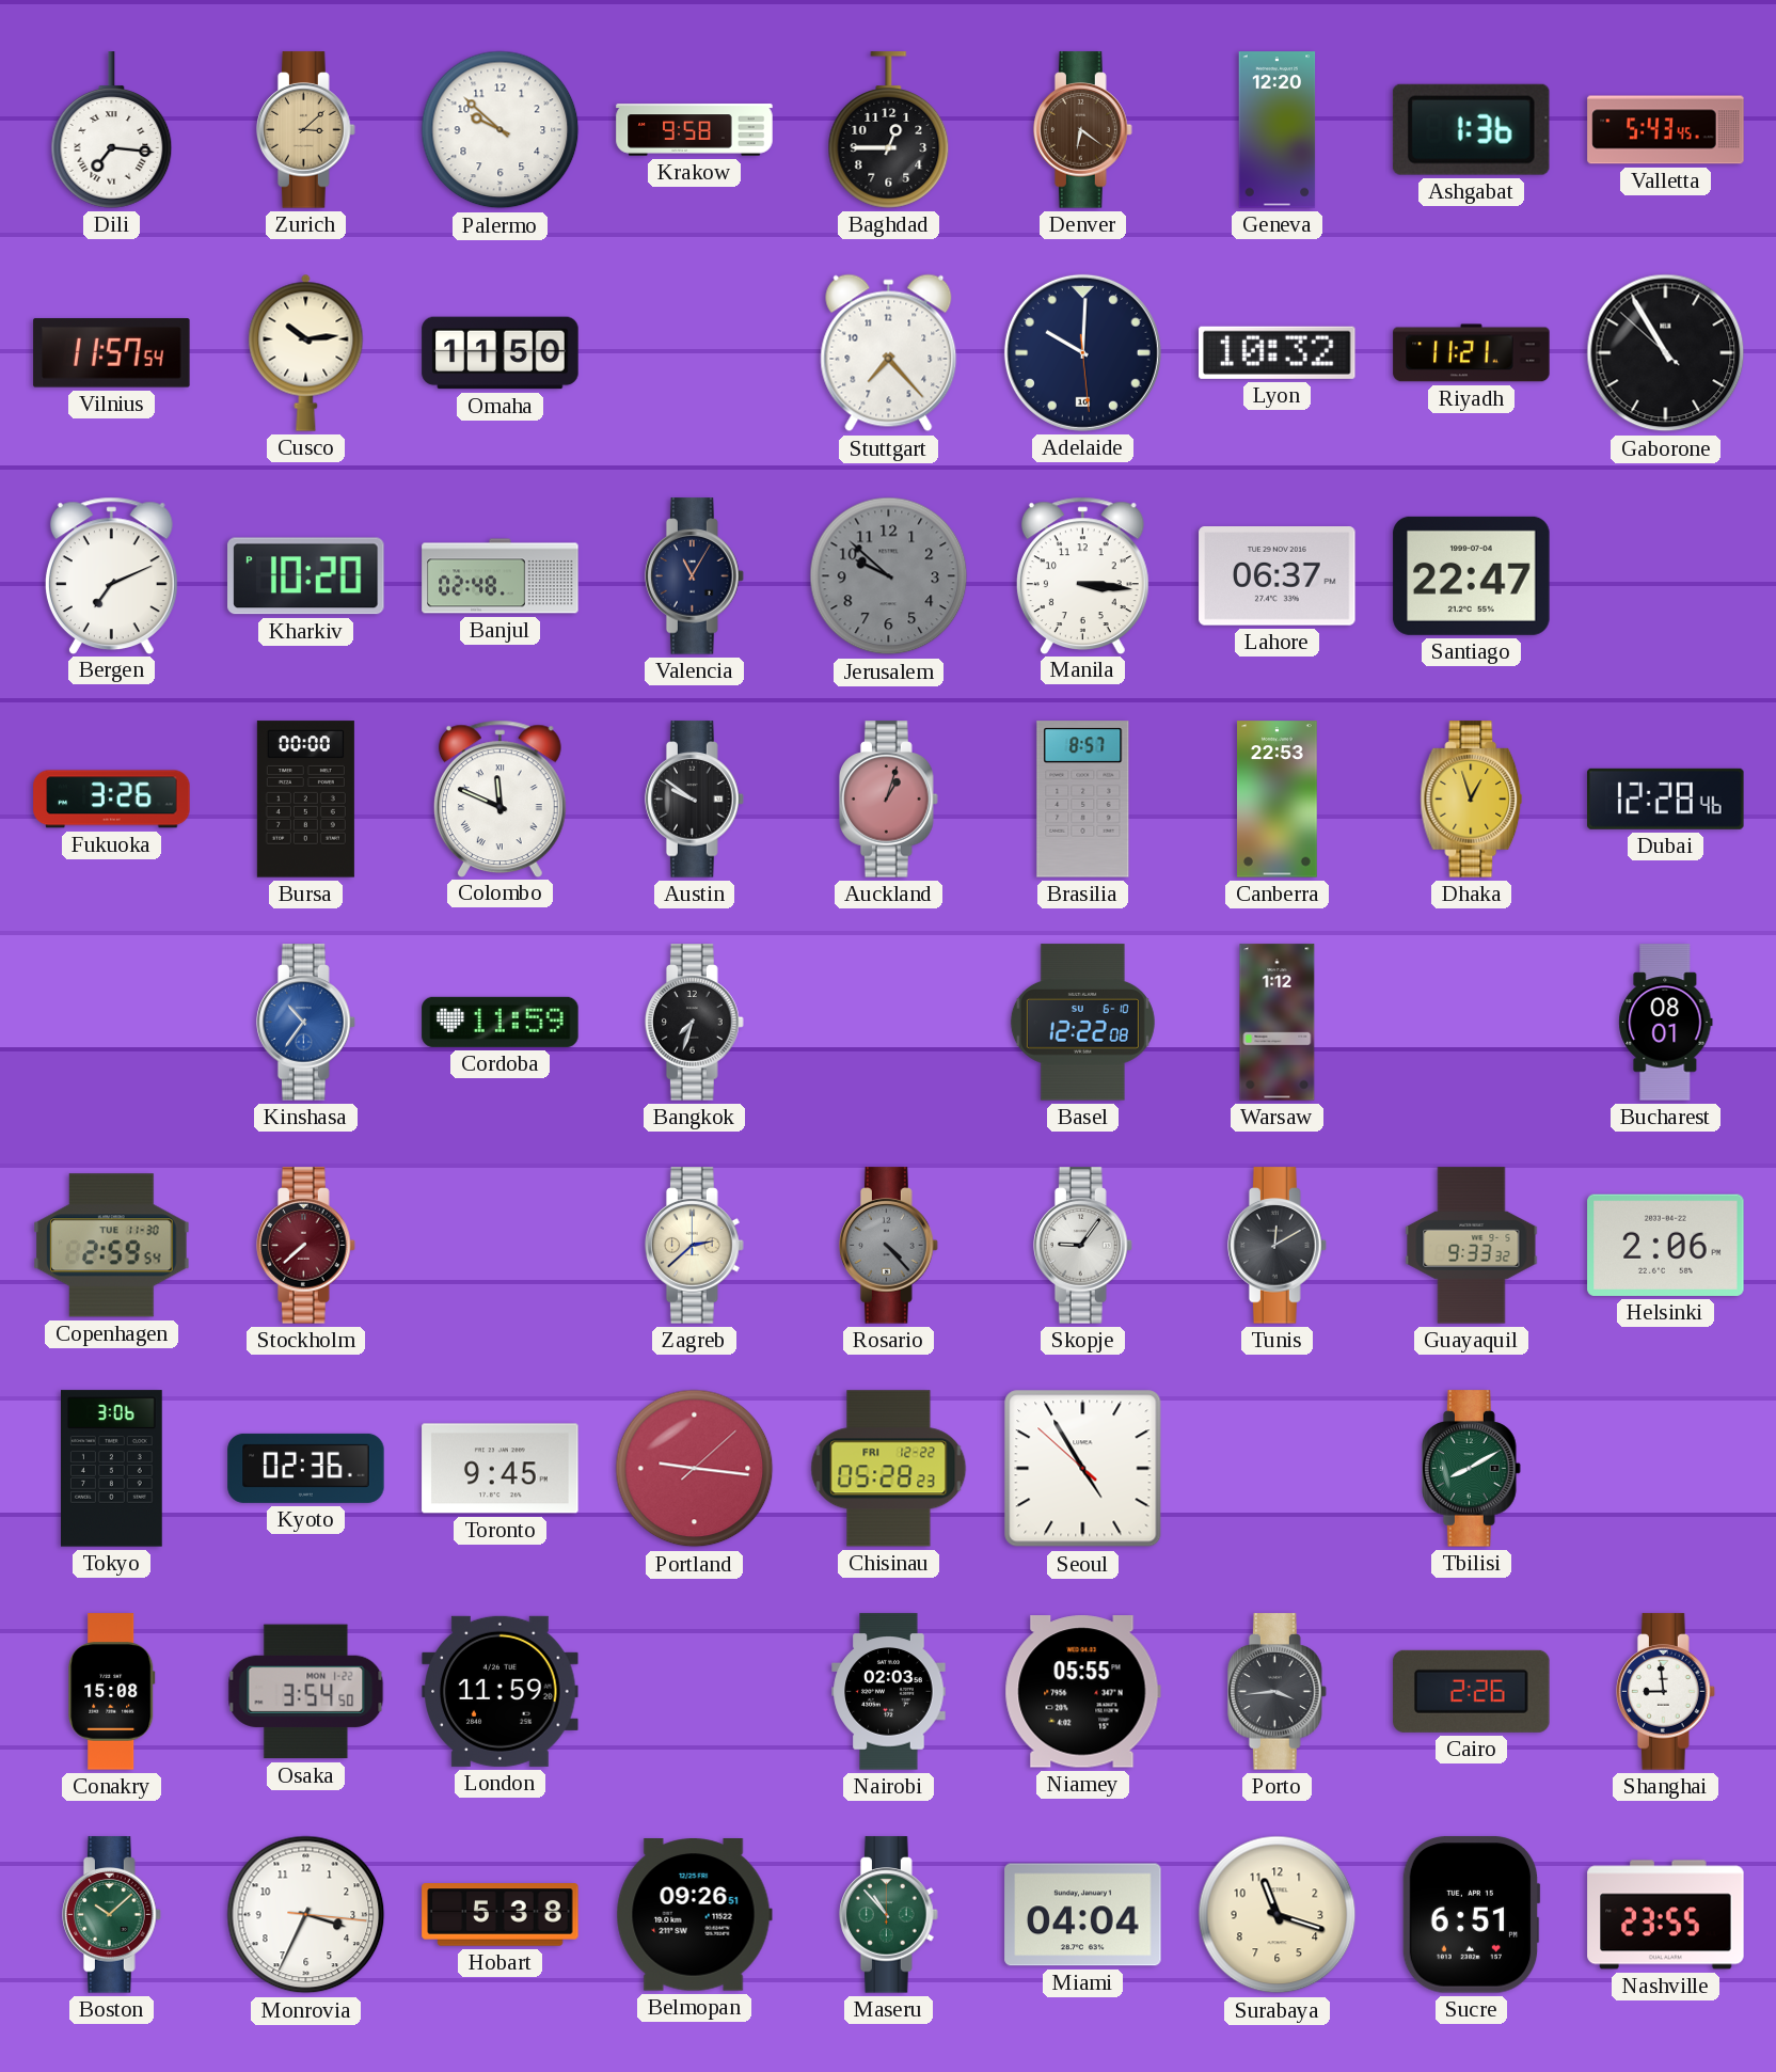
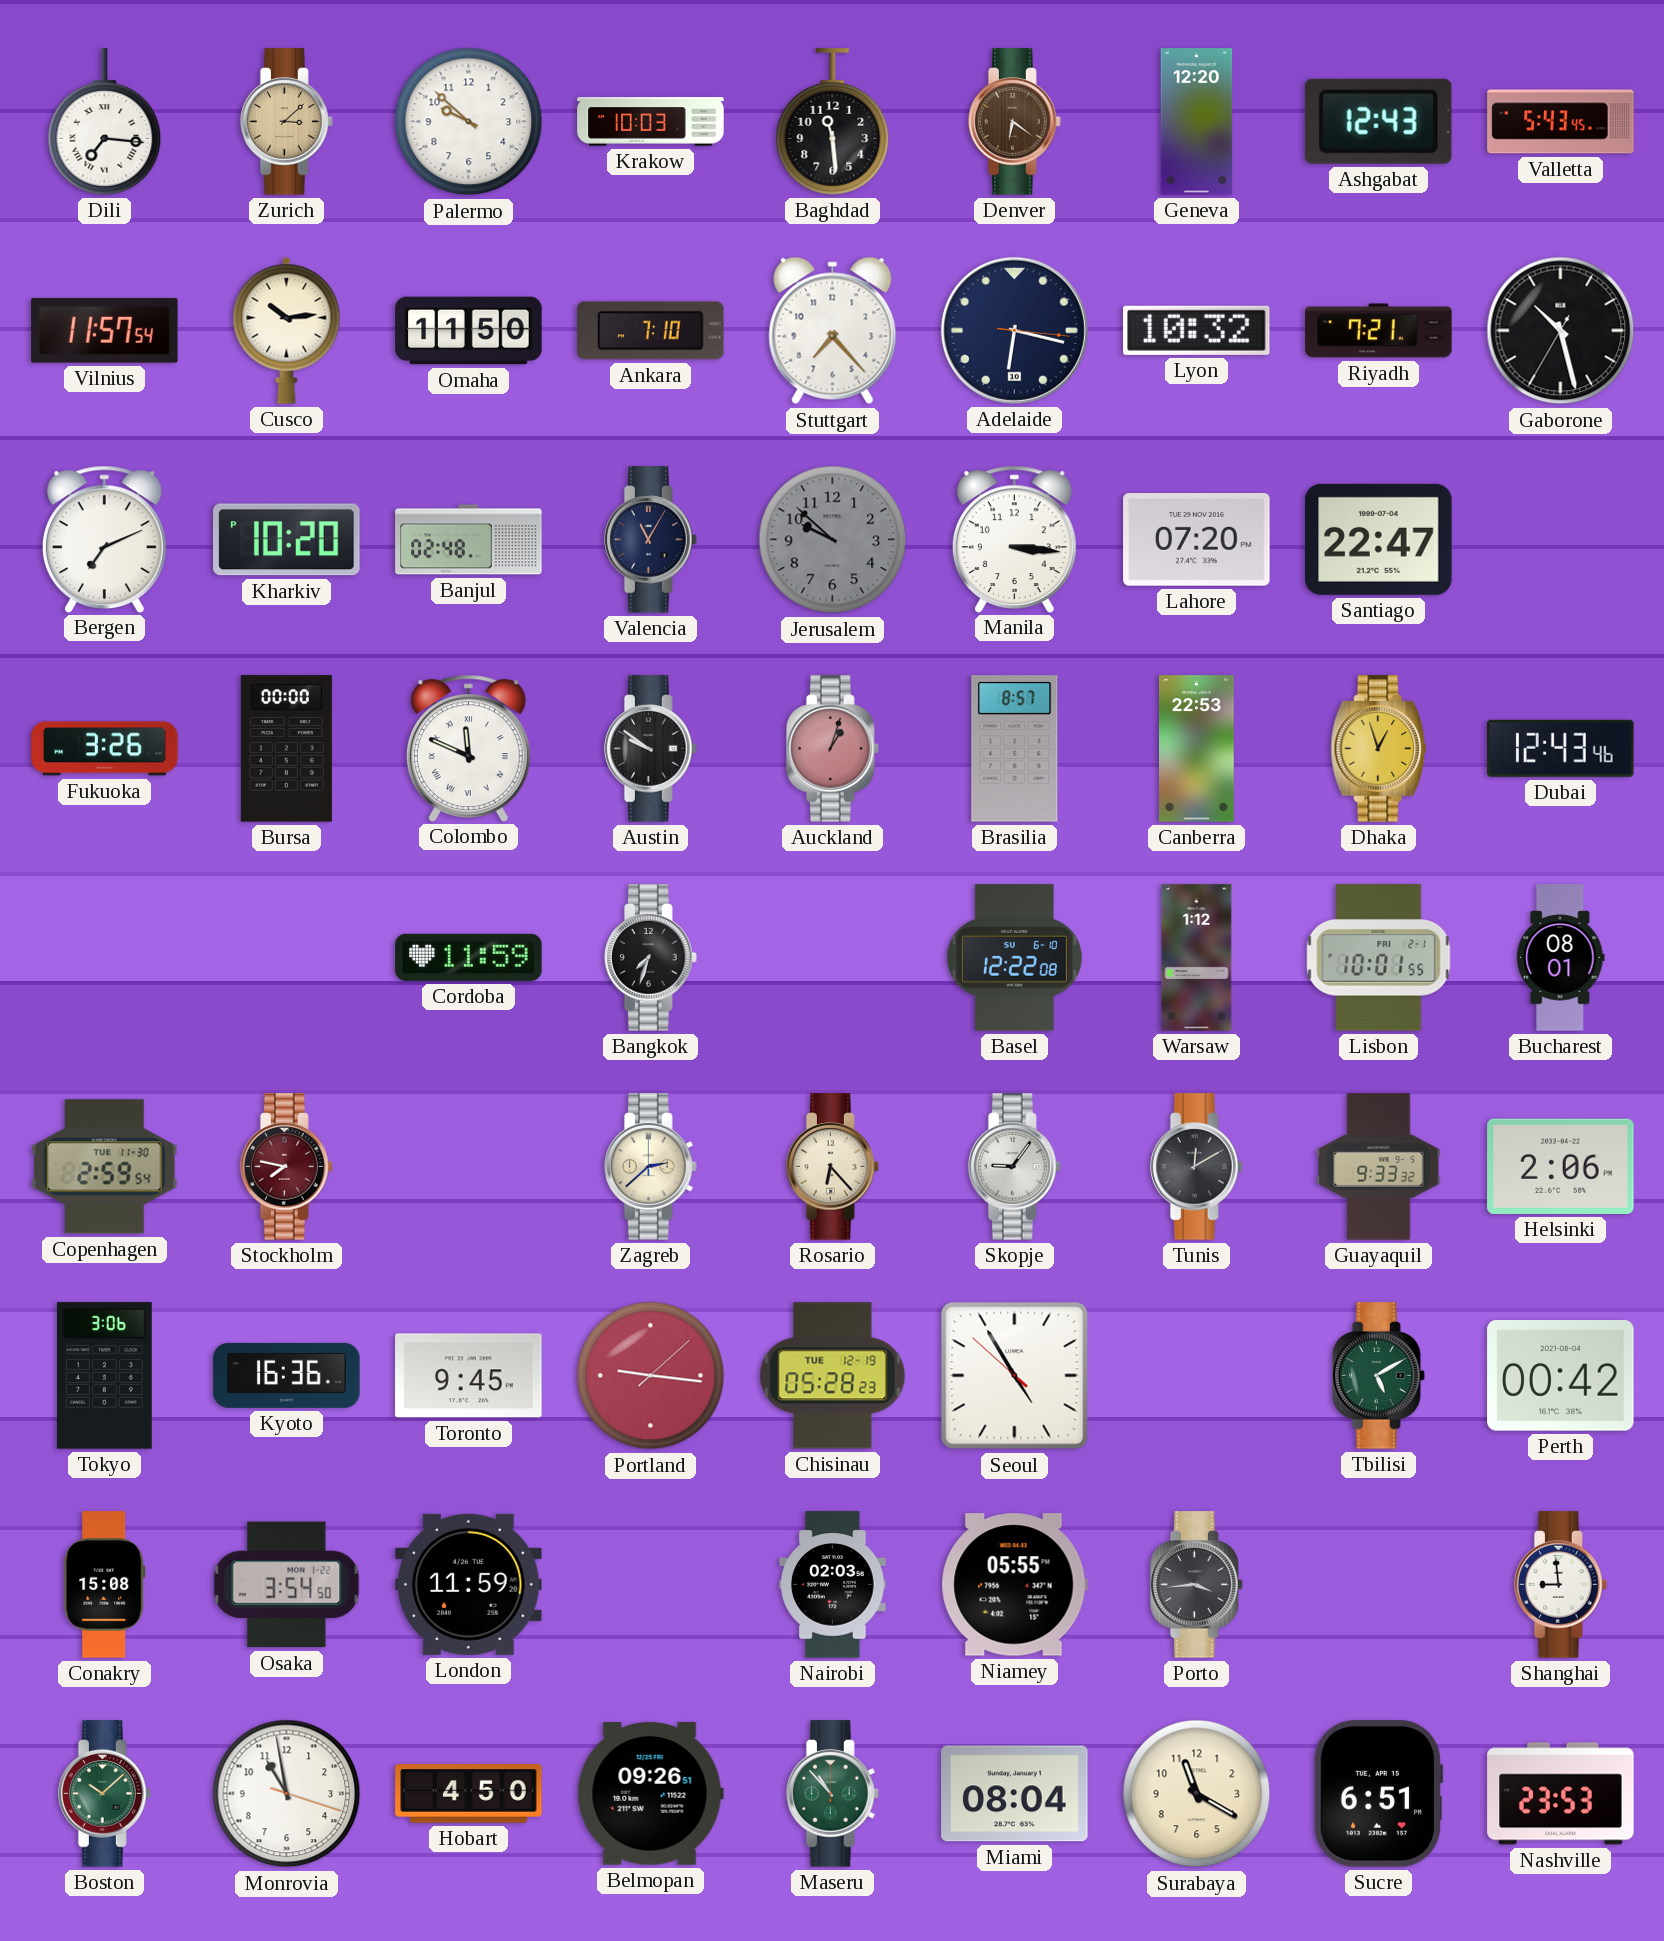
Krakow: 9:58 -> 10:03
Baghdad: 12:45 -> 11:29
Ashgabat: 1:36 -> 12:43
Ankara: none -> 7:10
Adelaide: 10:00 -> 6:17
Riyadh: 11:21 -> 7:21
Gaborone: 10:54 -> 10:27
Lahore: 06:37 -> 07:20
Dubai: 12:28 -> 12:43
Kinshasa: 10:36 -> none
Lisbon: none -> 10:01
Stockholm: 7:38 -> 7:47
Rosario: 4:23 -> 6:23
Rosario dial: grey -> cream
Kyoto: 02:36 -> 16:36
Chisinau date: FRI 12-22 -> TUE 12-19
Tbilisi: 8:10 -> 5:10
Perth: none -> 00:42
Cairo: 2:26 -> none
Monrovia: 3:34 -> 10:58
Hobart: 5:38 -> 4:50
Miami: 04:04 -> 08:04
Surabaya: 11:18 -> 11:20
Nashville: 23:55 -> 23:53
